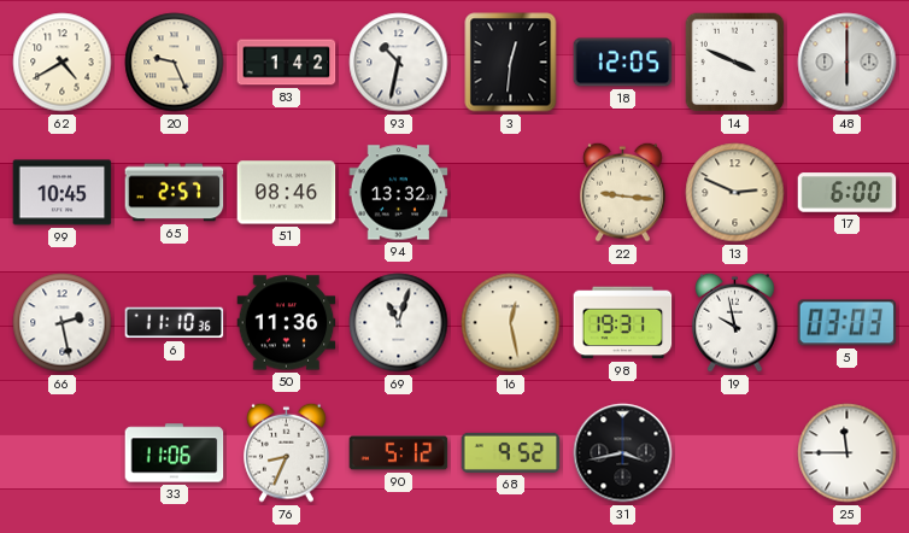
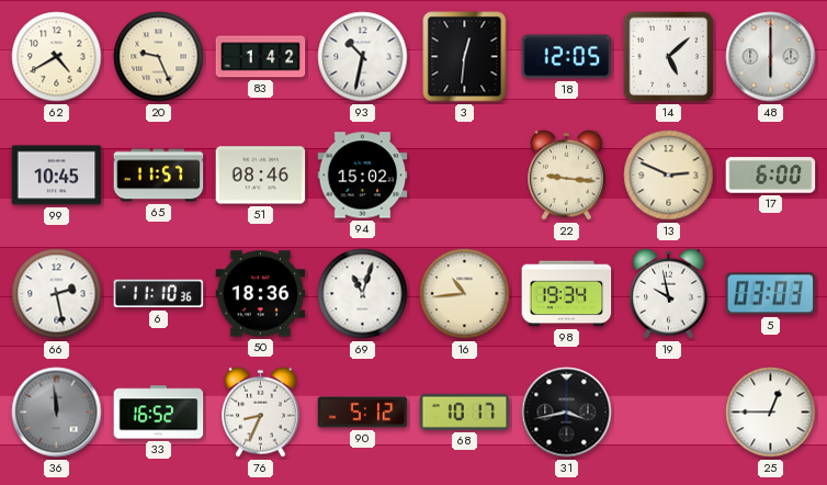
14: 3:49 -> 5:08
65: 2:57 -> 11:57
94: 13:32 -> 15:02
50: 11:36 -> 18:36
16: 12:28 -> 10:44
98: 19:31 -> 19:34
36: none -> 11:59
33: 11:06 -> 16:52
68: 9:52 -> 10:17
25: 11:45 -> 12:45
